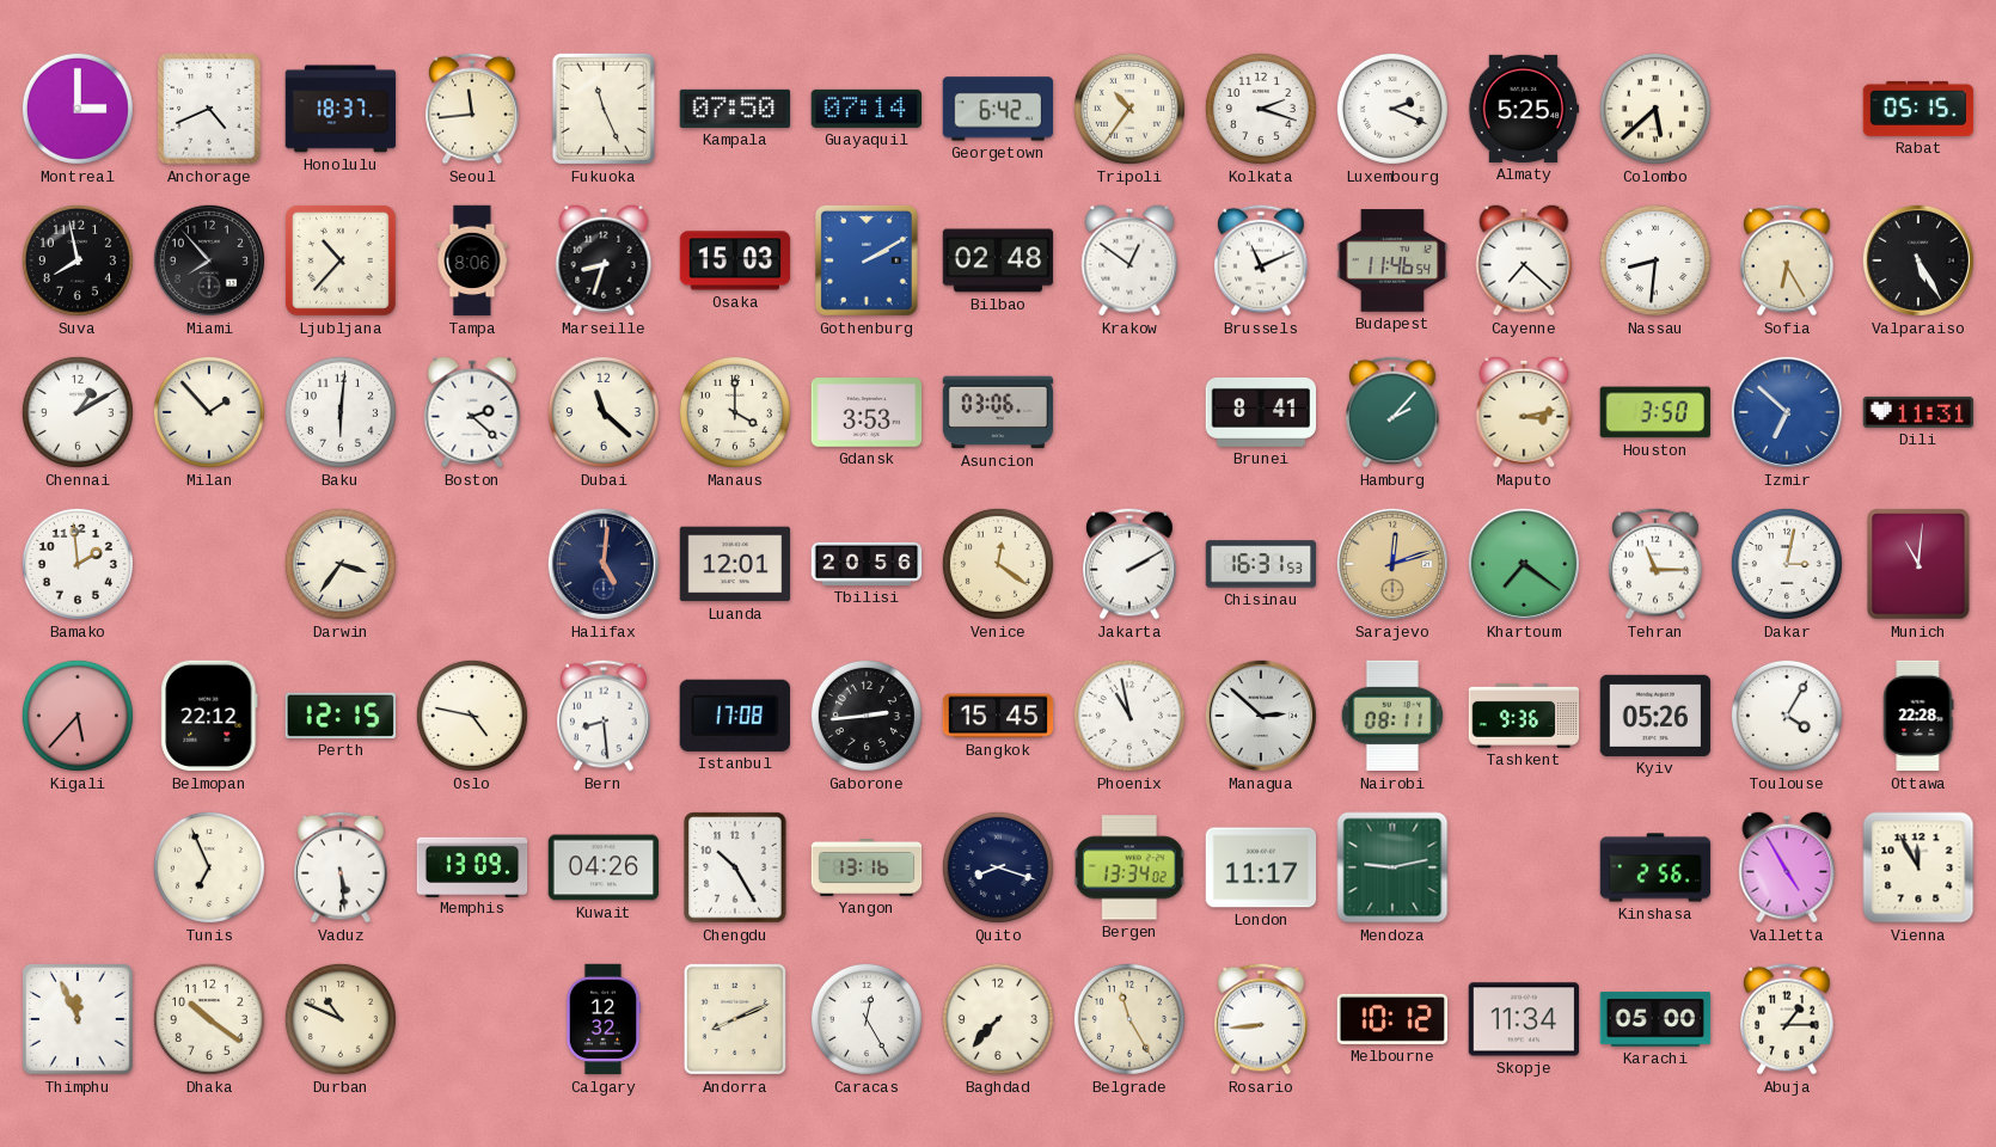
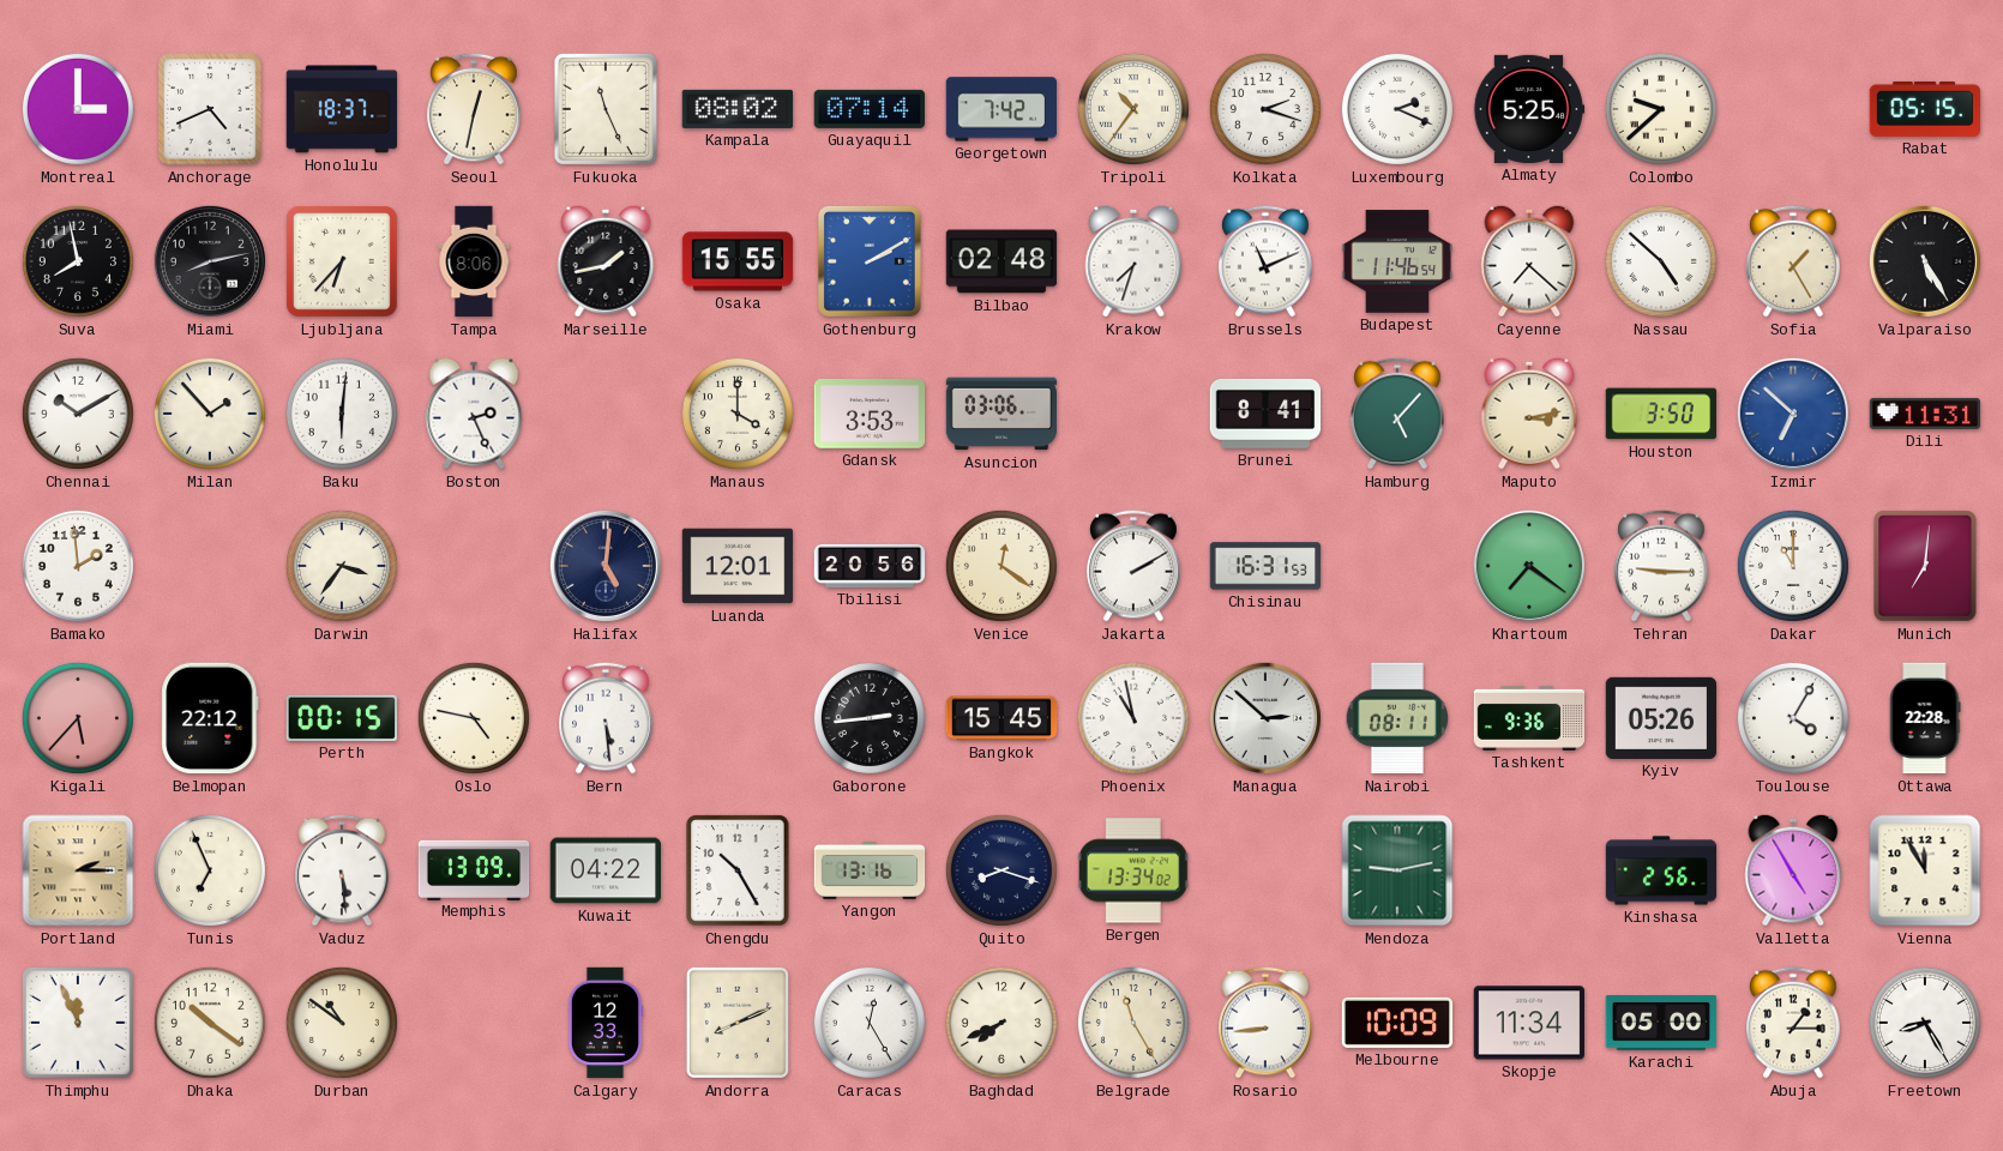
Seoul: 11:44 -> 12:32
Kampala: 07:50 -> 08:02
Georgetown: 6:42 -> 7:42
Colombo: 5:38 -> 9:38
Miami: 7:53 -> 8:13
Ljubljana: 10:37 -> 6:37
Marseille: 8:33 -> 1:43
Osaka: 15:03 -> 15:55
Krakow: 12:51 -> 7:33
Nassau: 8:31 -> 4:52
Sofia: 6:25 -> 1:25
Chennai: 1:10 -> 10:10
Boston: 2:22 -> 2:26
Dubai: 11:22 -> none
Hamburg: 2:07 -> 5:07
Sarajevo: 12:12 -> none
Tehran: 11:15 -> 9:15
Dakar: 3:02 -> 11:00
Munich: 11:01 -> 7:01
Perth: 12:15 -> 00:15
Bern: 8:29 -> 5:29
Istanbul: 17:08 -> none
Portland: none -> 2:15
Kuwait: 04:26 -> 04:22
London: 11:17 -> none
Durban: 10:49 -> 10:51
Calgary: 12:32 -> 12:33
Baghdad: 7:37 -> 7:41
Melbourne: 10:12 -> 10:09
Freetown: none -> 8:25
